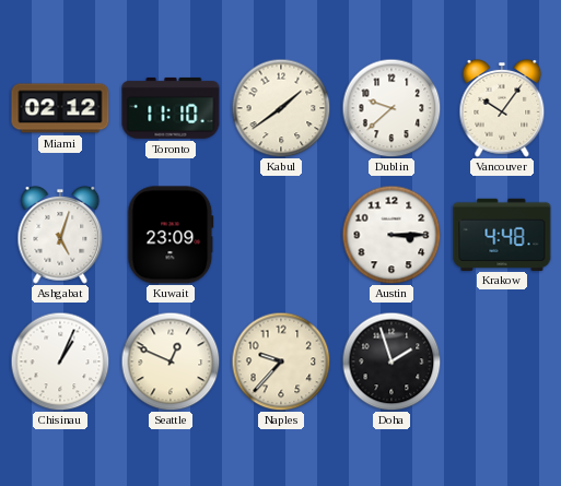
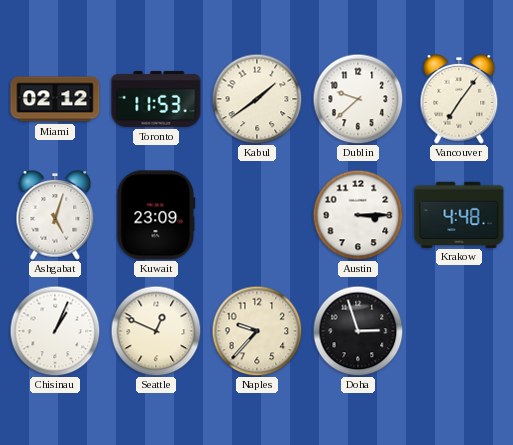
Toronto: 11:10 -> 11:53
Vancouver: 10:06 -> 7:06
Doha: 1:57 -> 2:57
